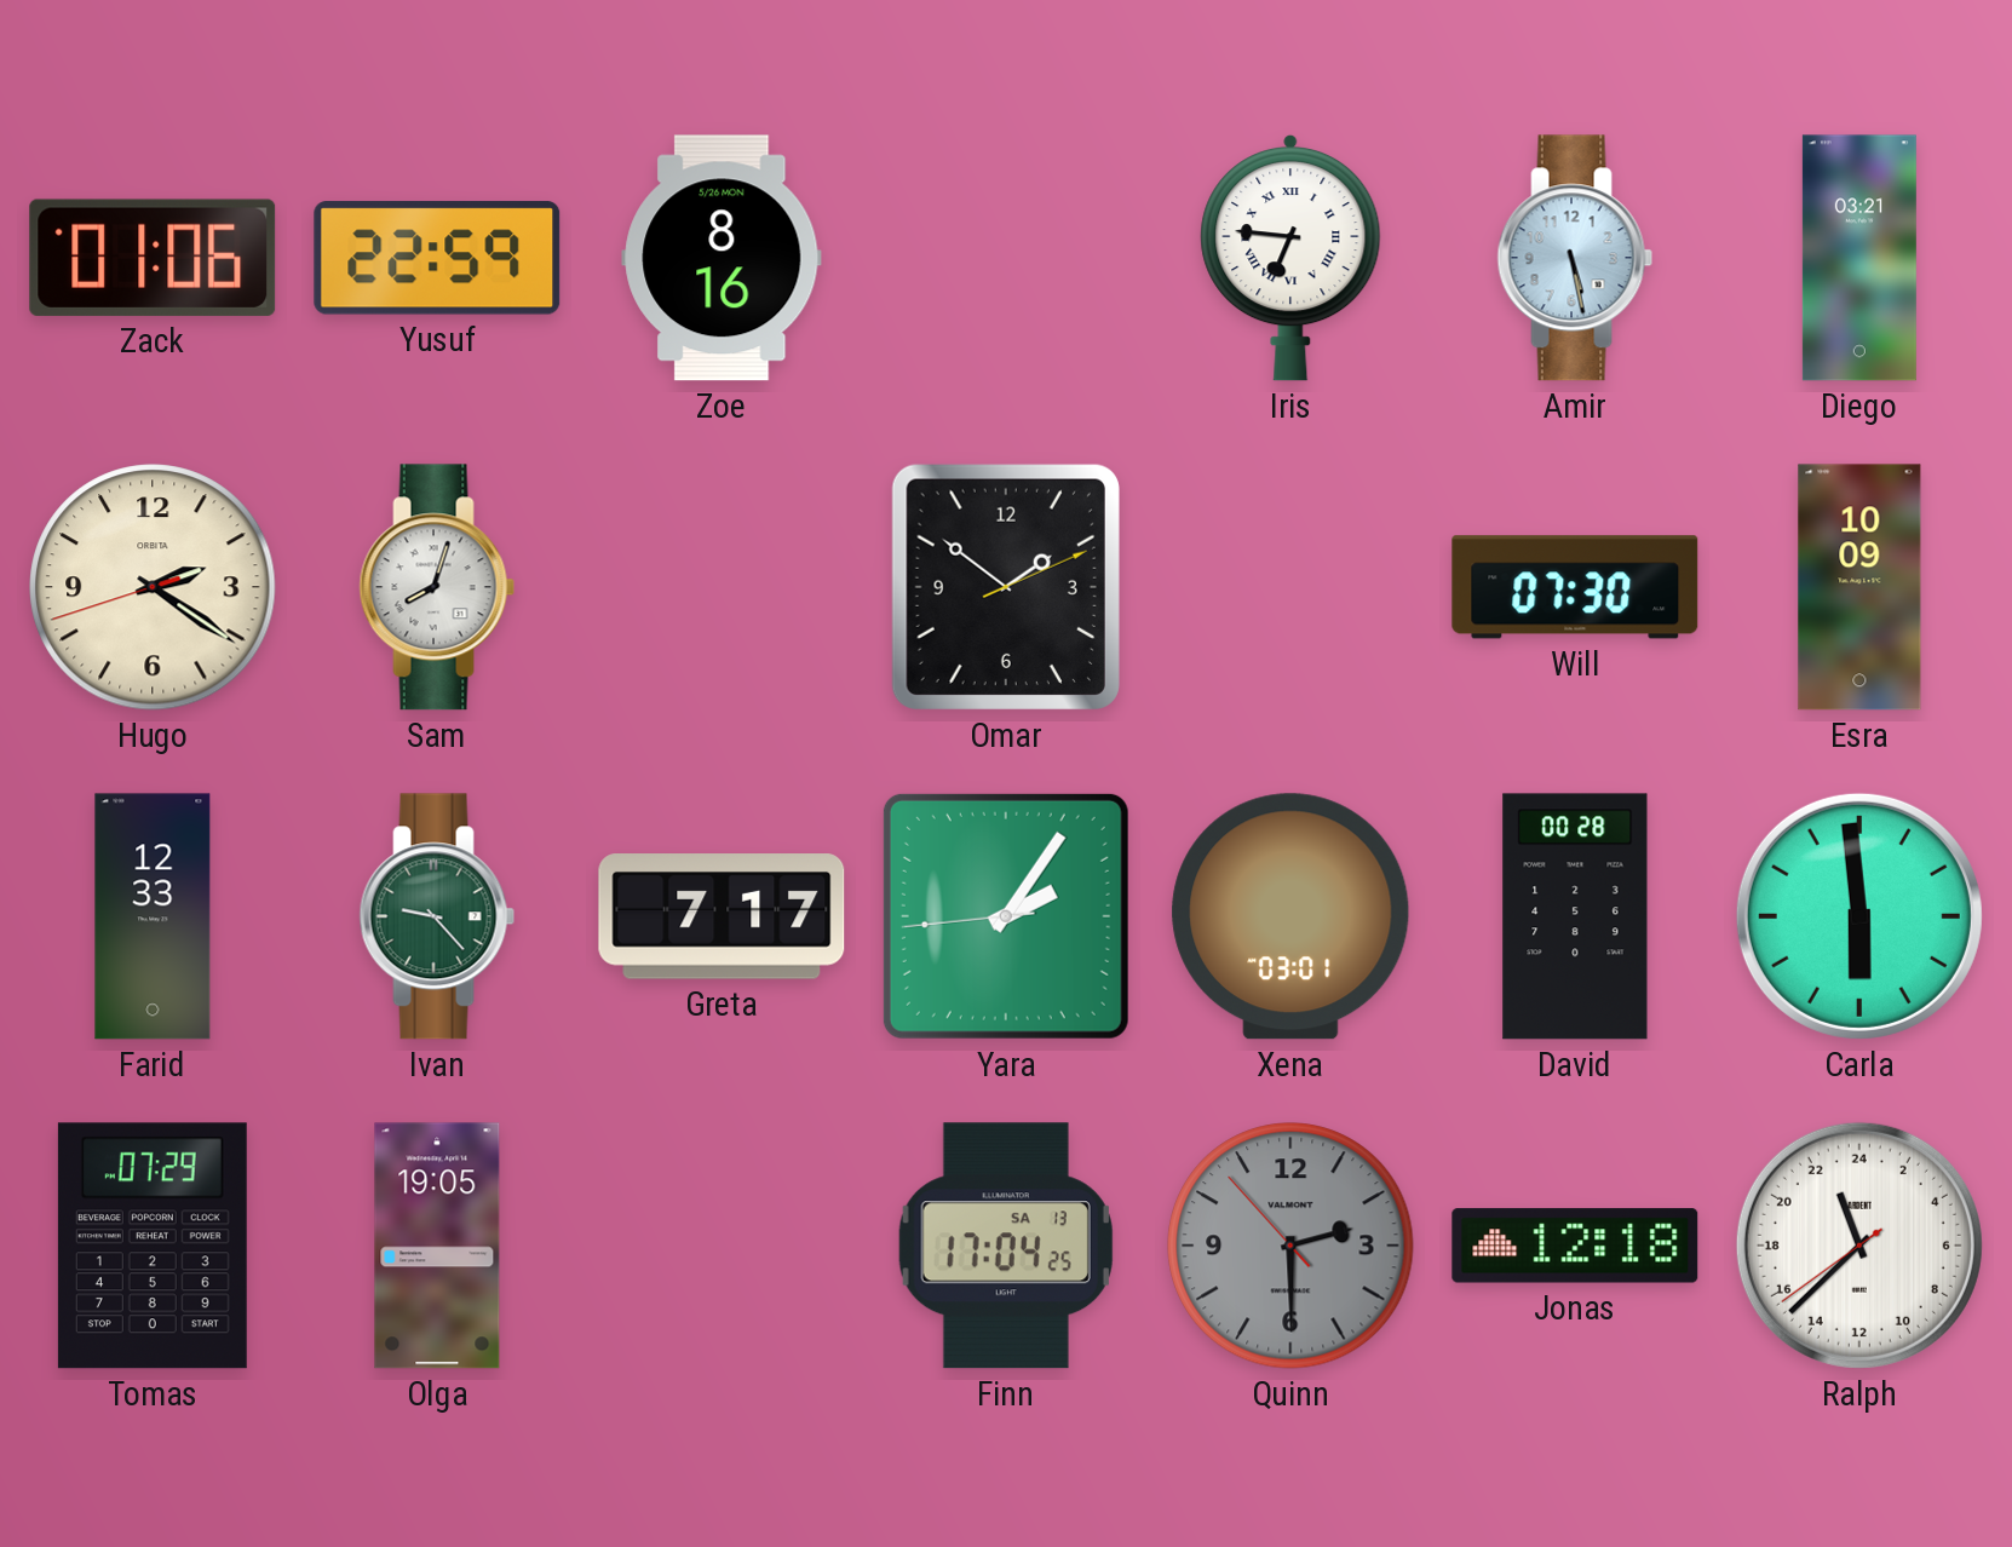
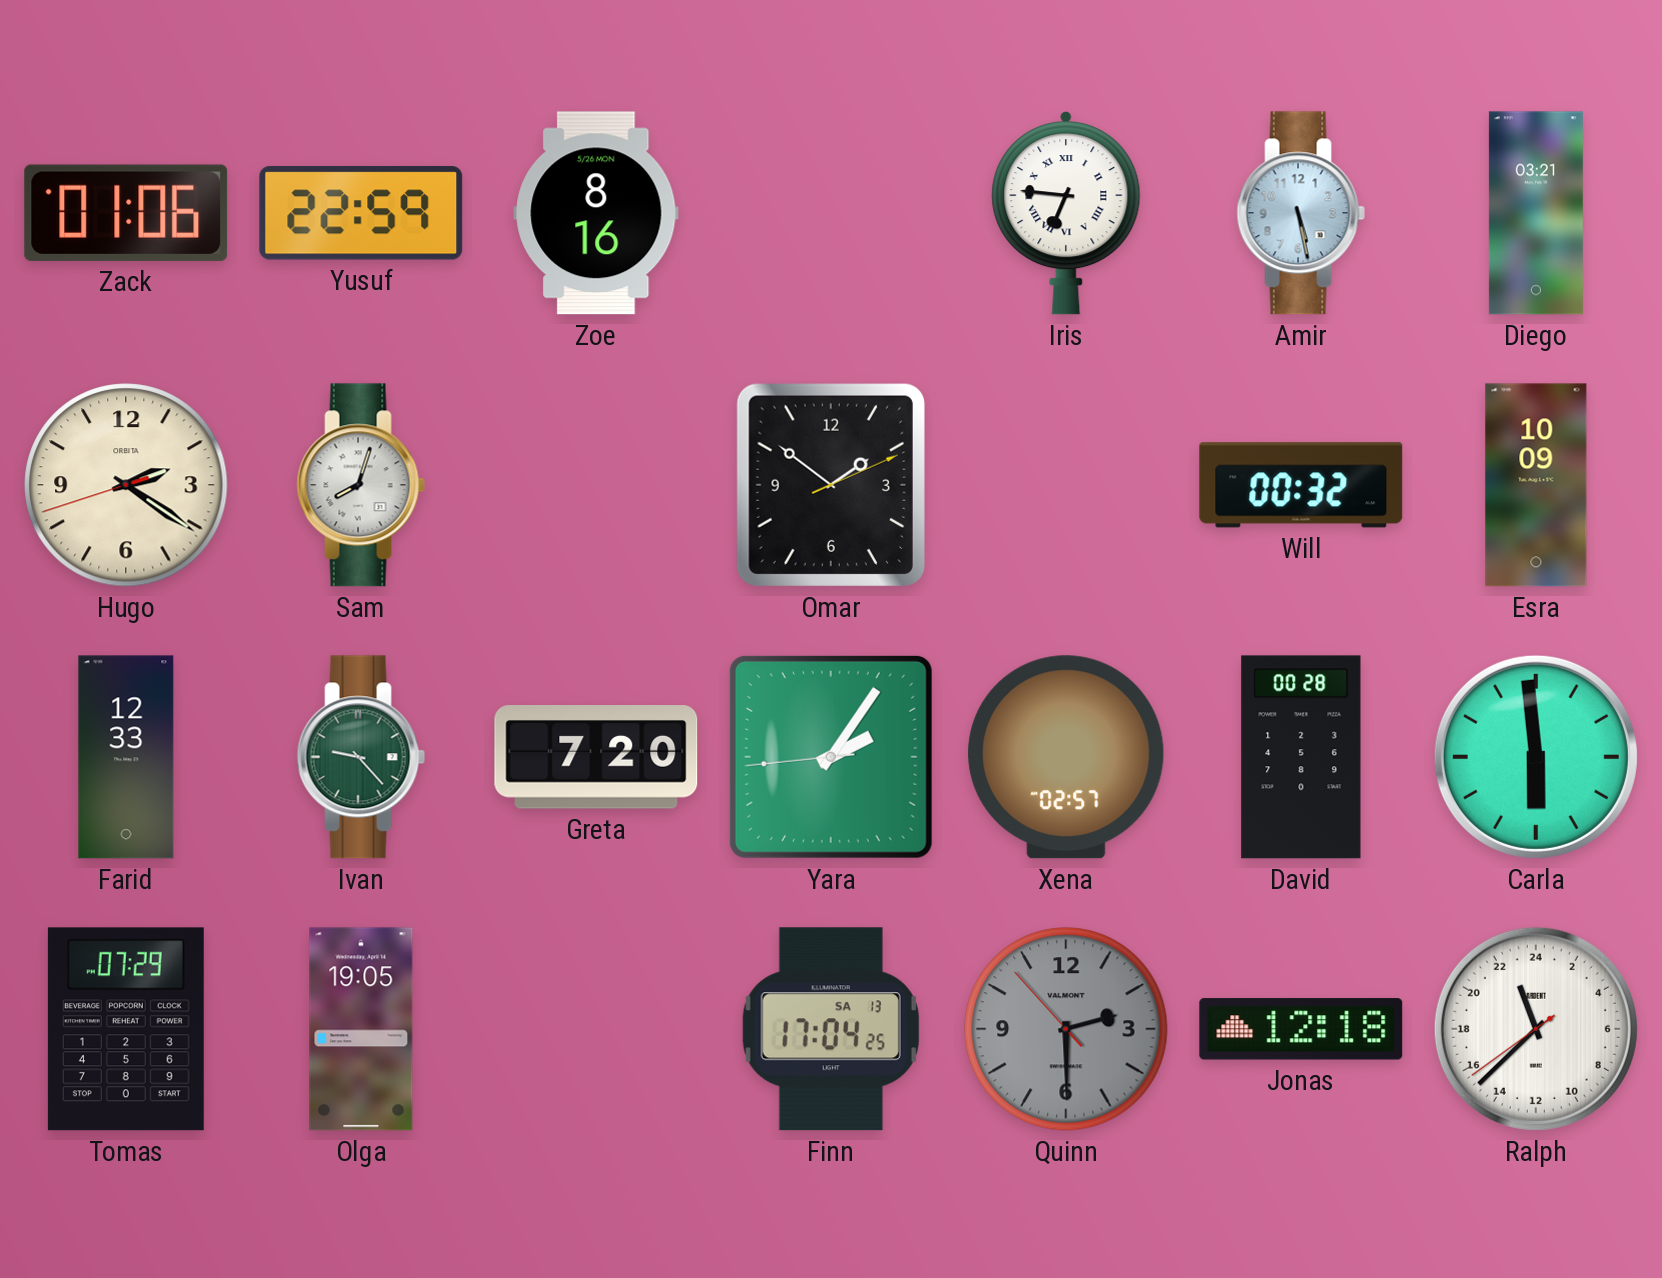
Will: 07:30 -> 00:32
Greta: 7:17 -> 7:20
Xena: 03:01 -> 02:57
